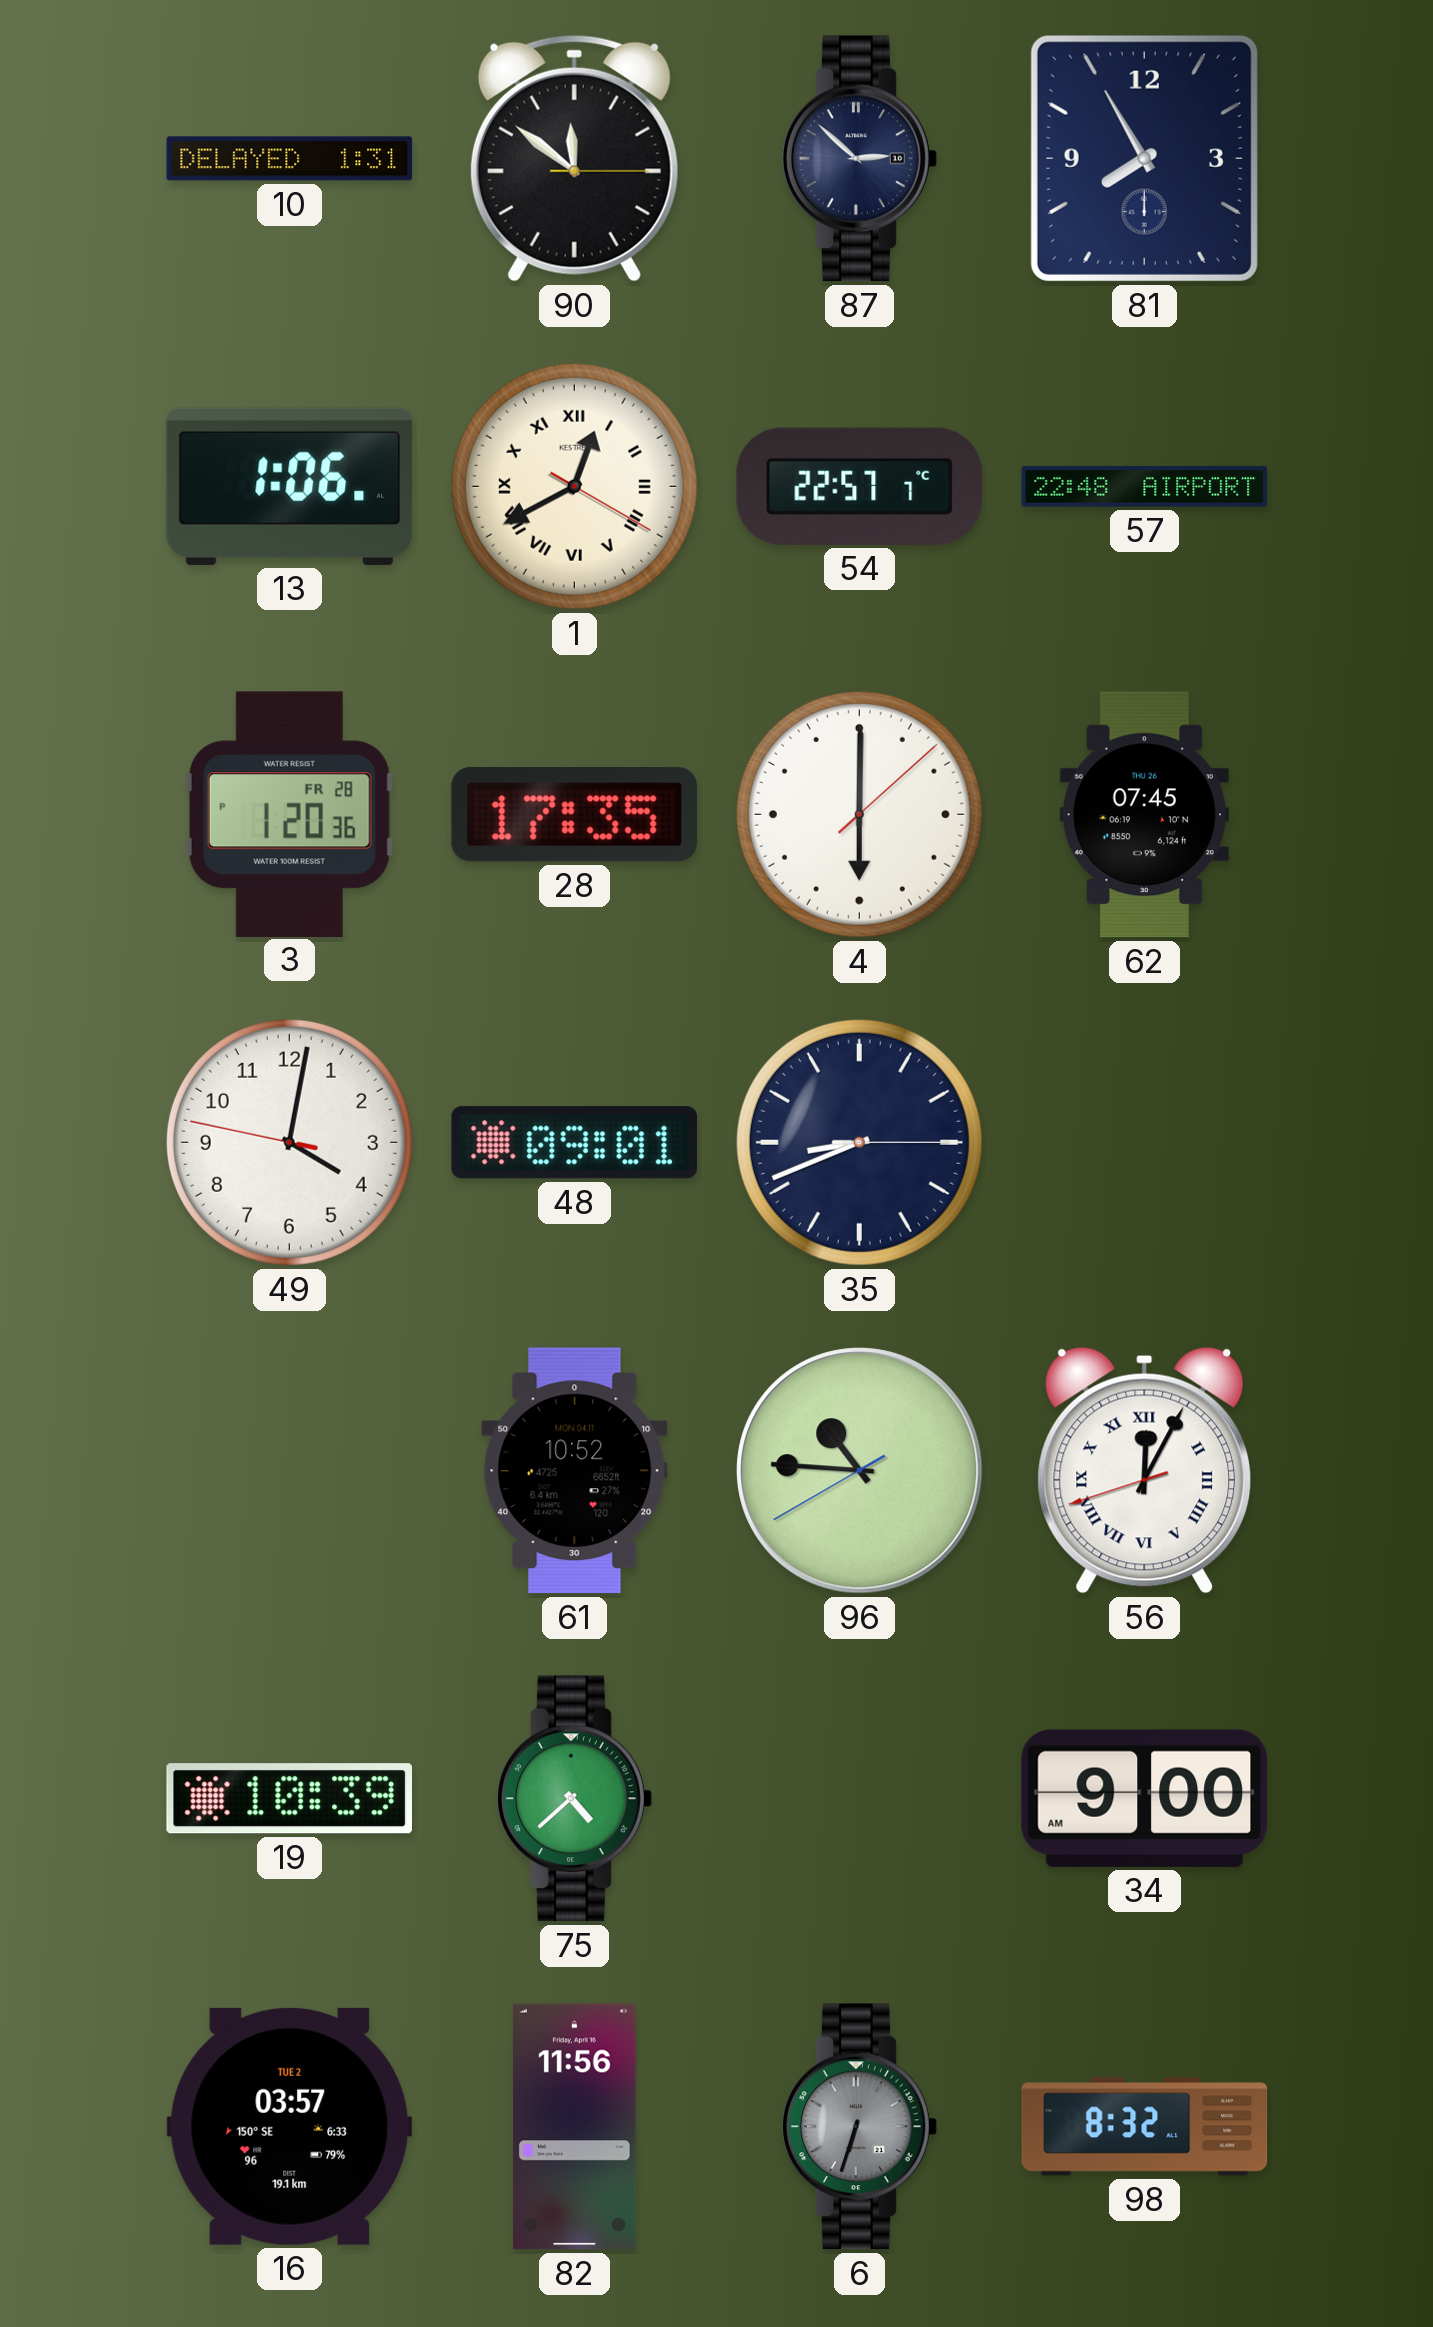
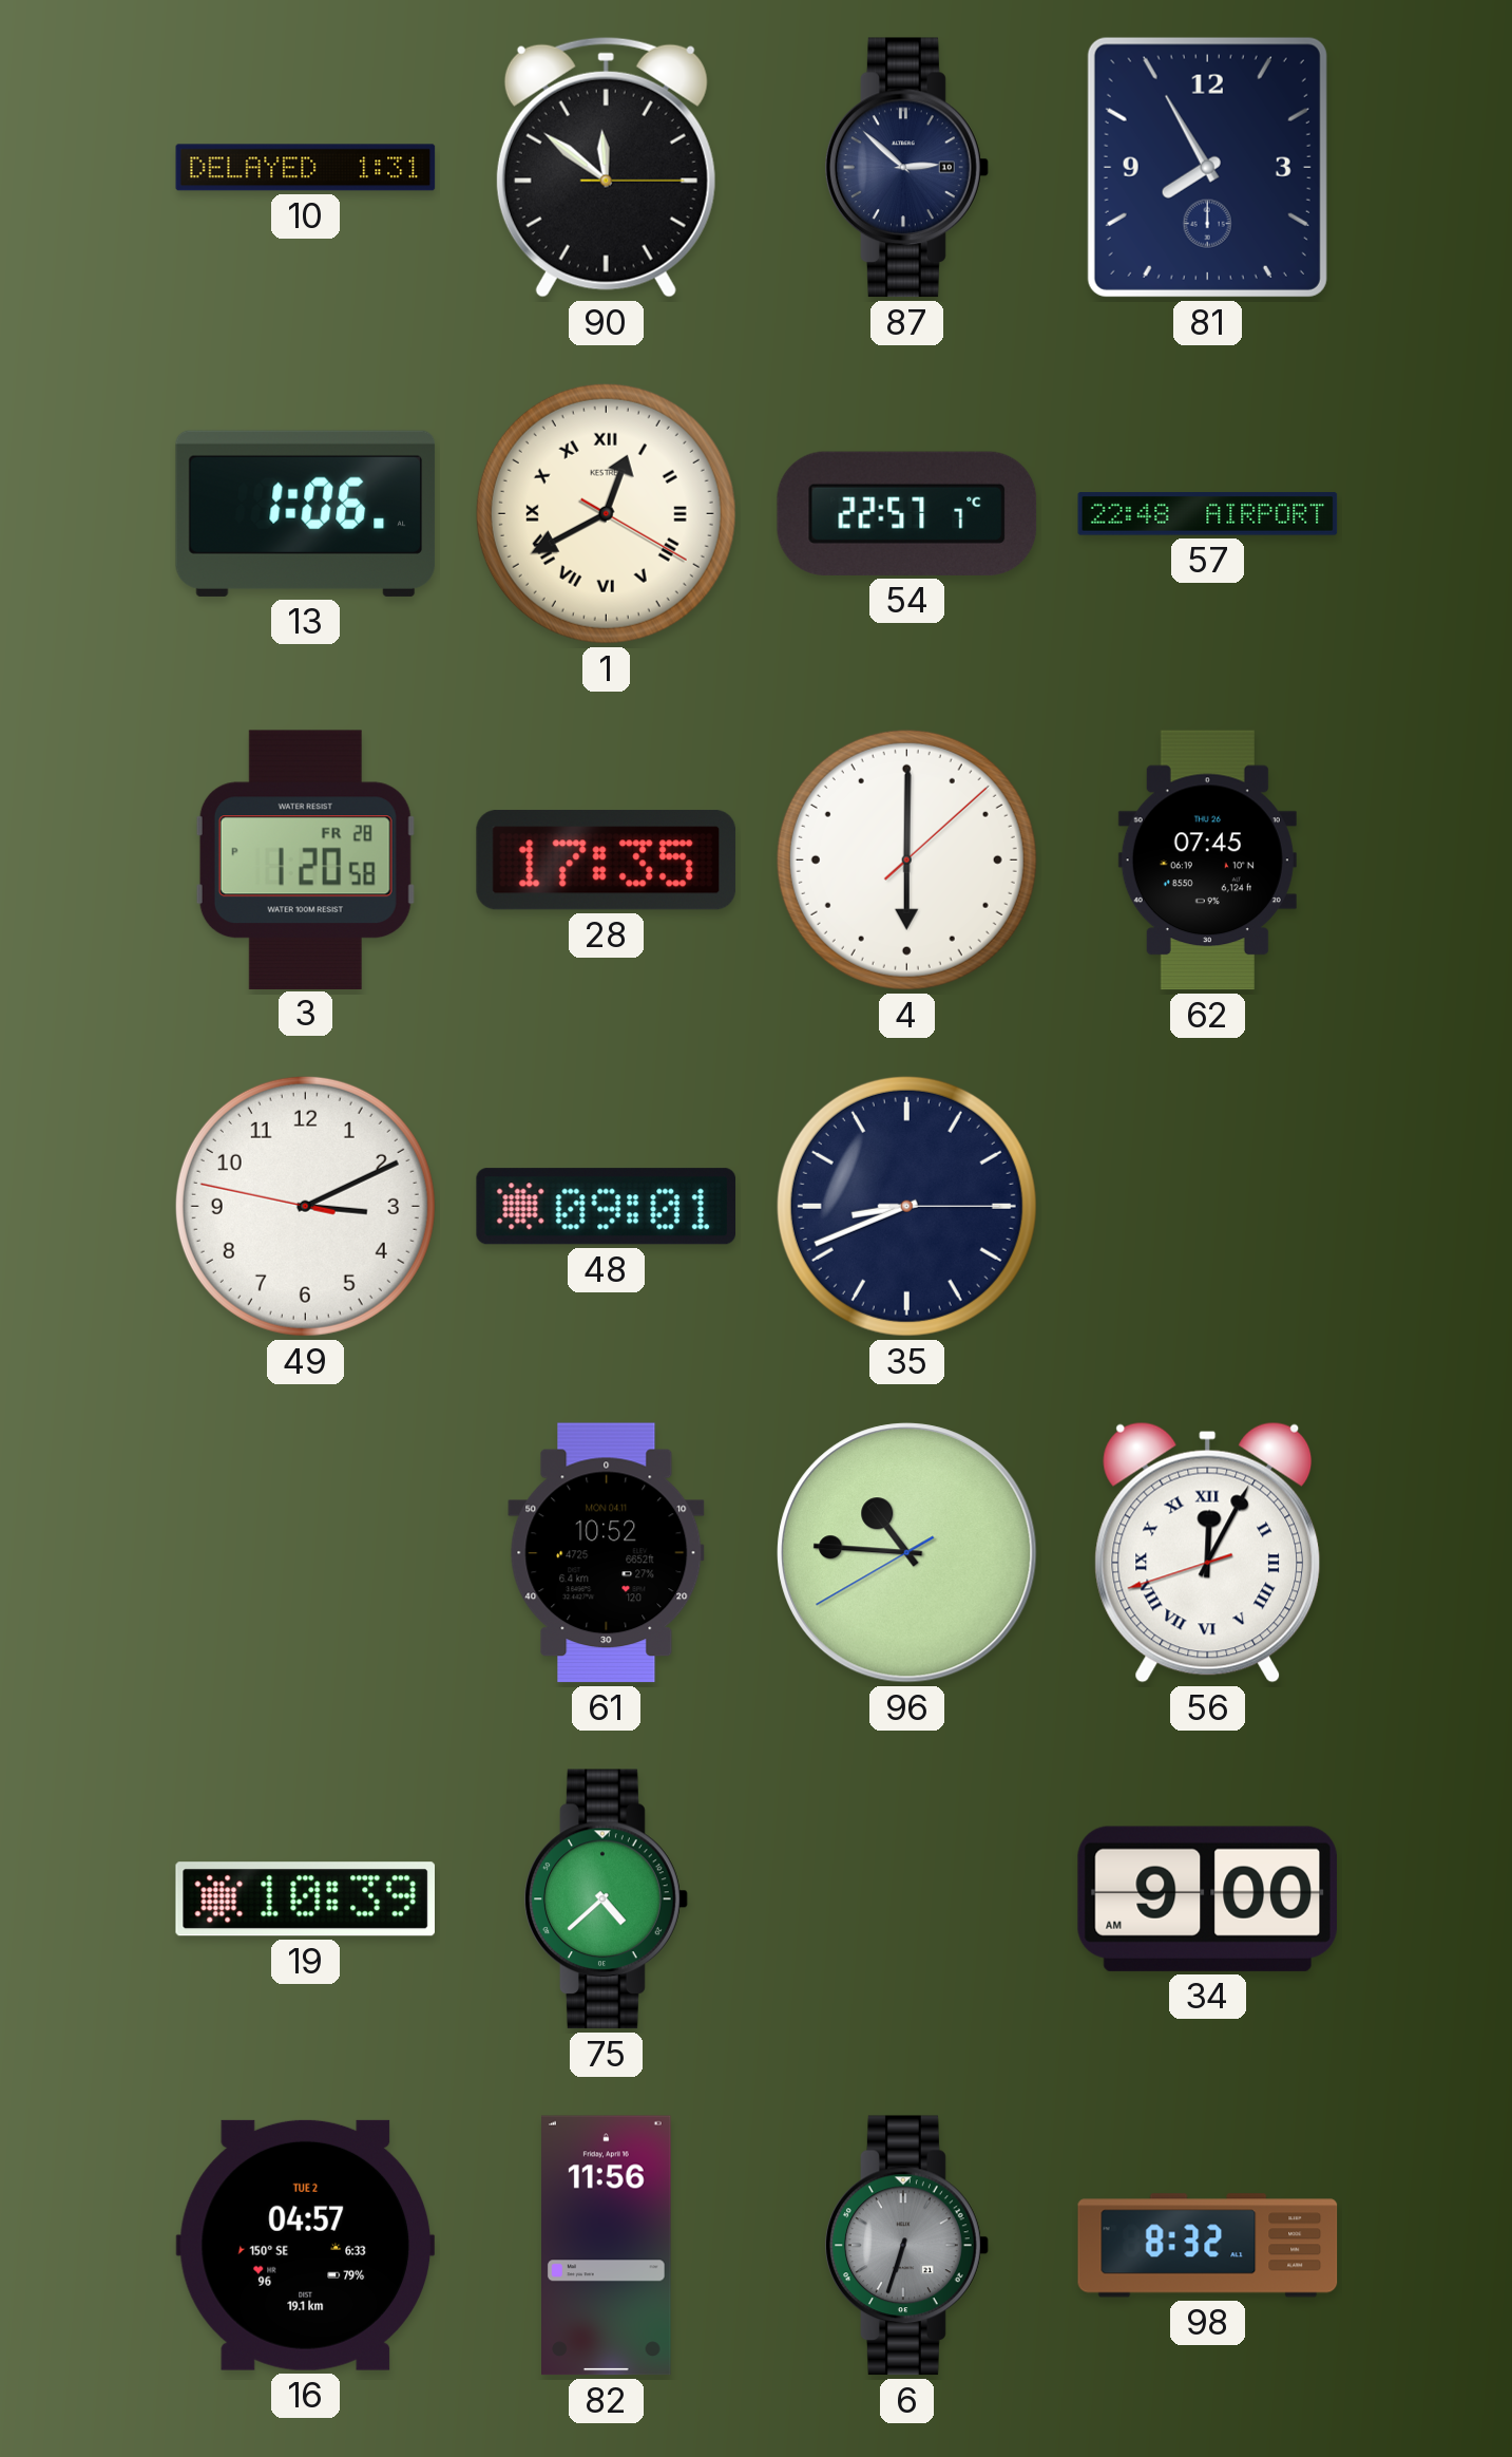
3: 1:20:36 PM -> 1:20:58 PM
49: 4:01 -> 3:10
16: 03:57 -> 04:57
